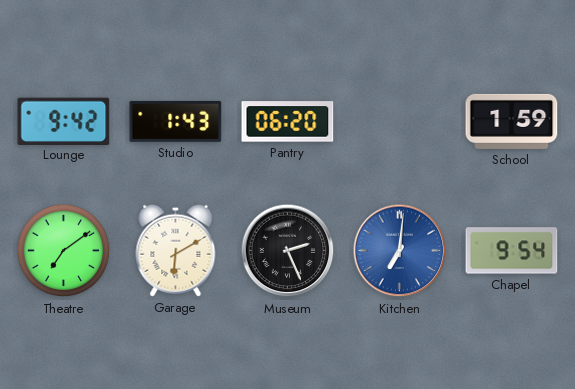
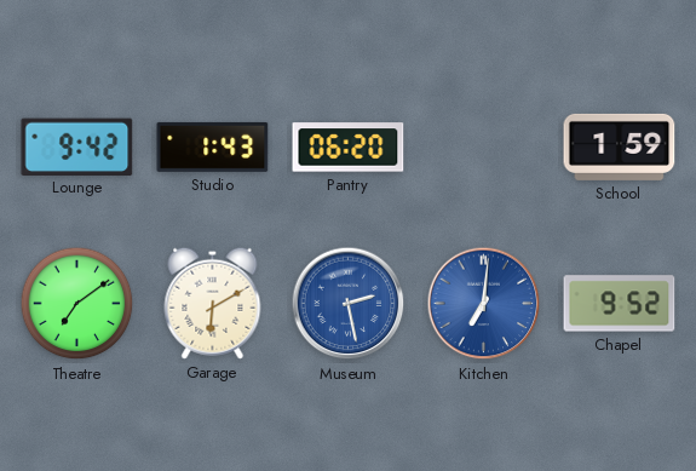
Museum: 2:26 -> 2:28
Museum dial: black -> blue
Chapel: 9:54 -> 9:52
